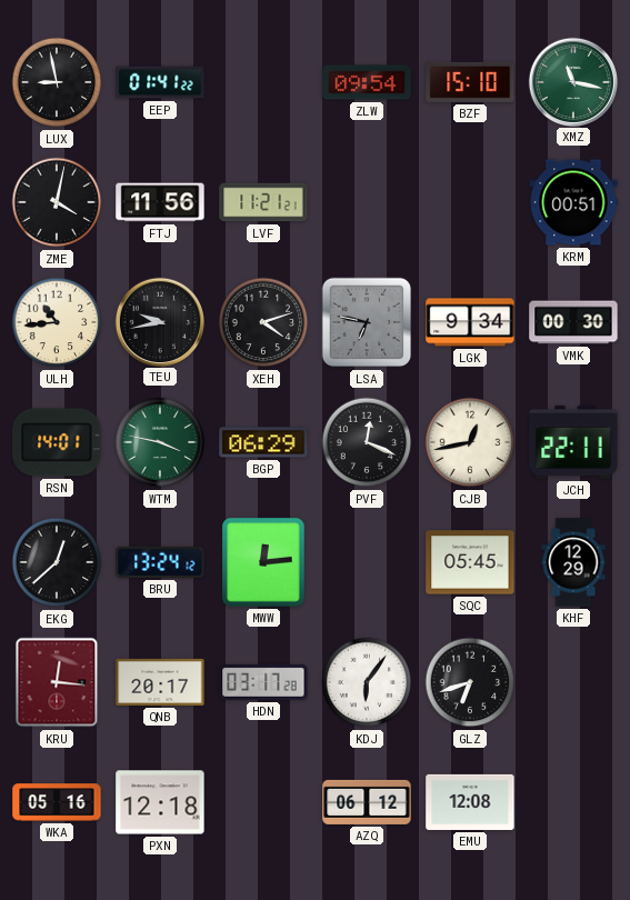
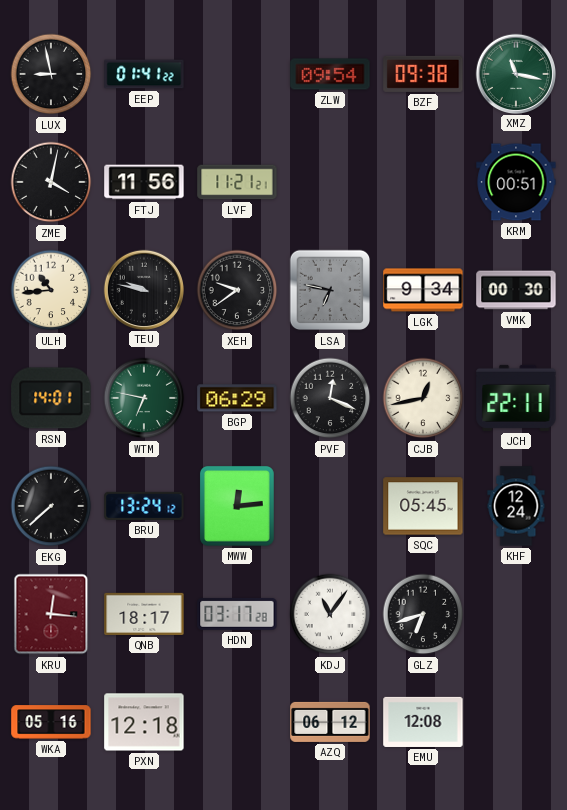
BZF: 15:10 -> 09:38
TEU: 9:43 -> 9:47
XEH: 4:12 -> 9:39
WTM: 3:47 -> 6:47
EKG: 12:38 -> 7:38
KHF: 12:29 -> 12:24
QNB: 20:17 -> 18:17
KDJ: 6:06 -> 11:06
